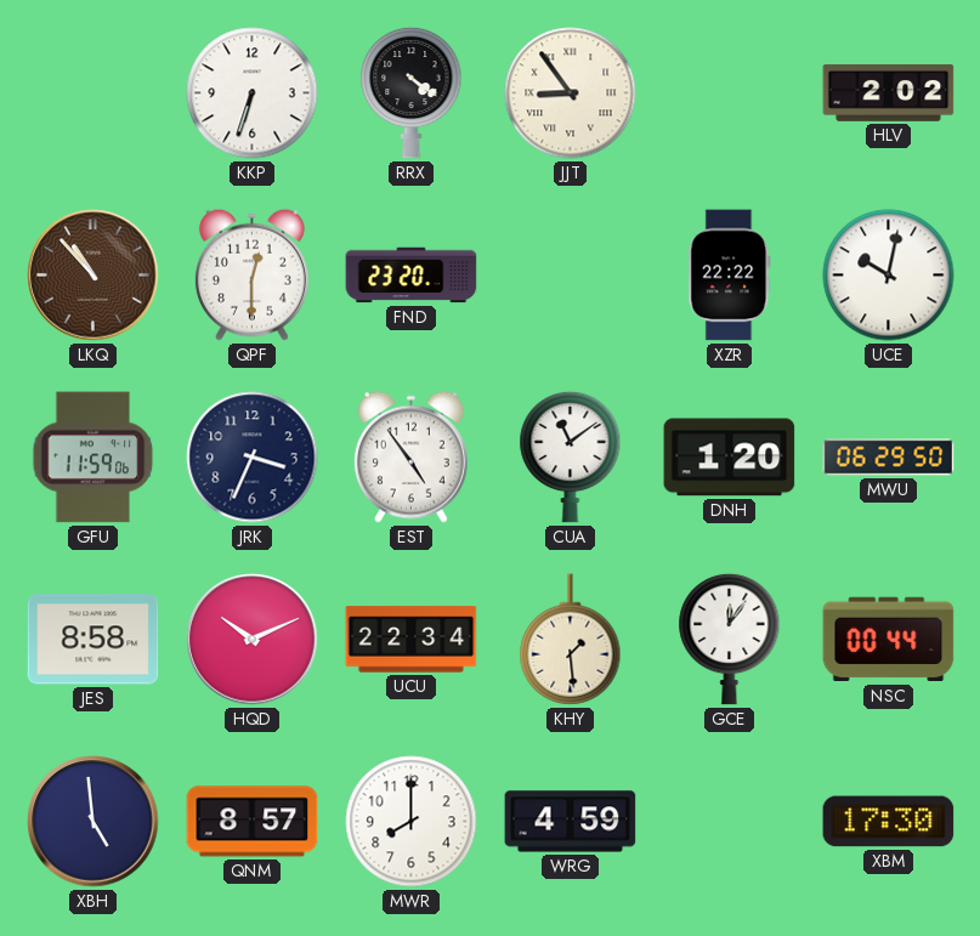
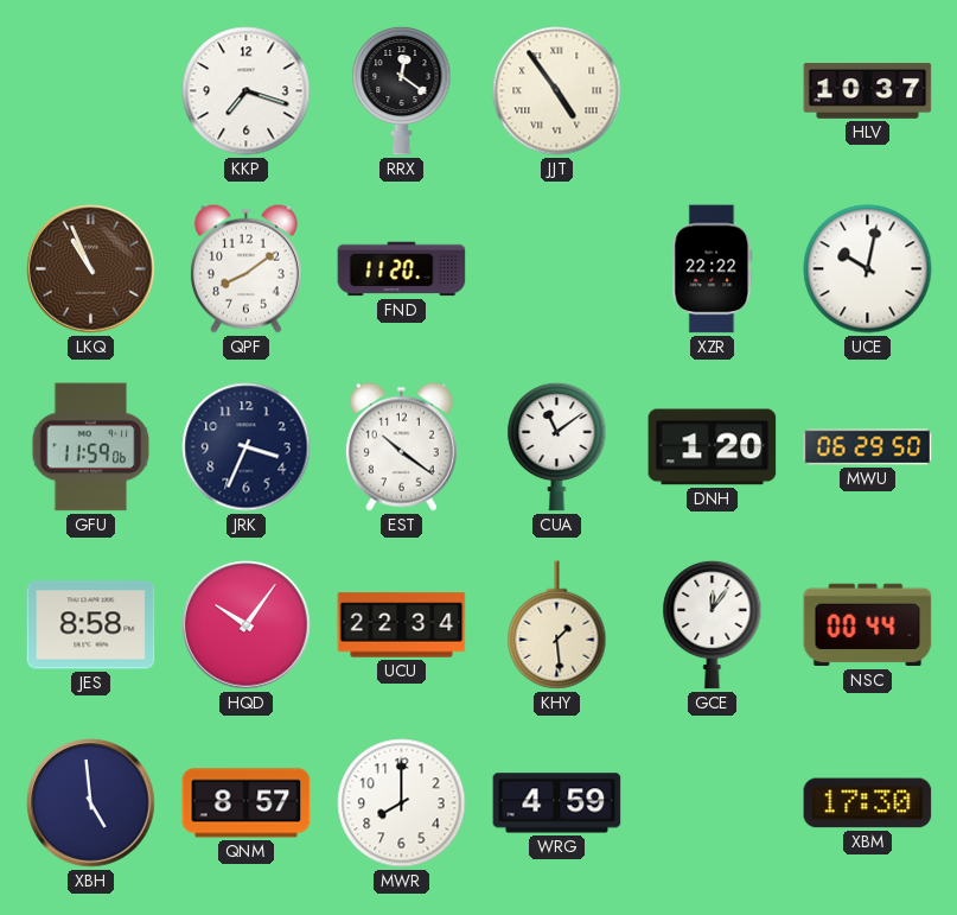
KKP: 6:33 -> 7:18
RRX: 4:21 -> 12:21
JJT: 8:54 -> 4:54
HLV: 2:02 -> 10:37
LKQ: 10:53 -> 10:56
QPF: 12:30 -> 8:09
FND: 23:20 -> 11:20
EST: 4:54 -> 10:21
HQD: 10:11 -> 10:06
